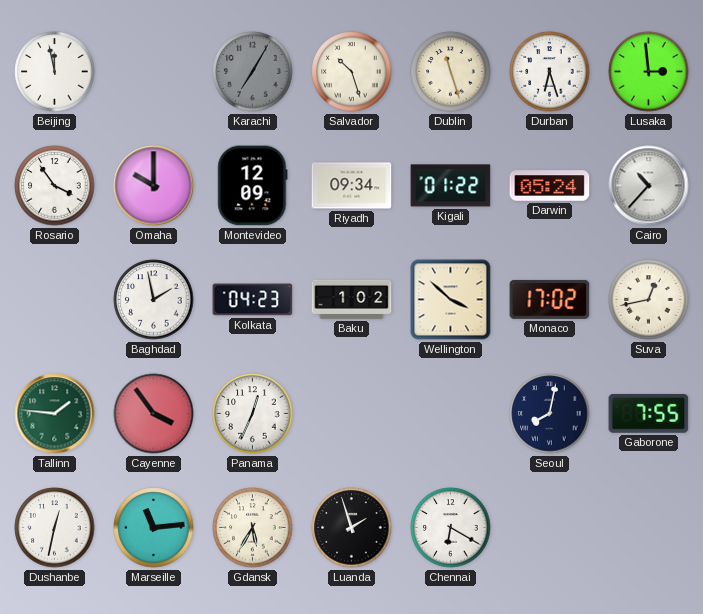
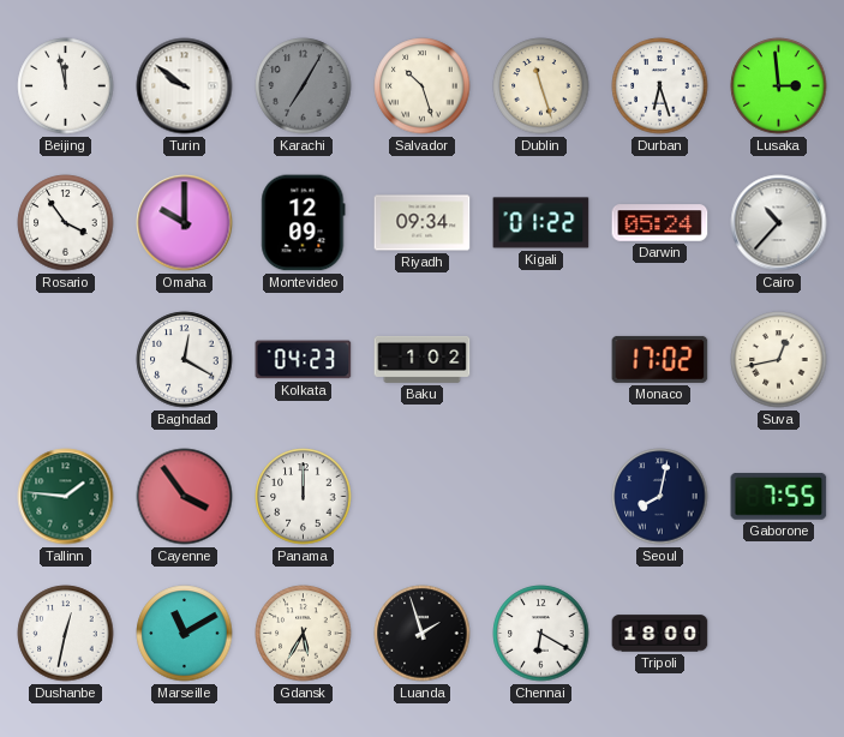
Turin: none -> 9:51
Baghdad: 1:58 -> 12:20
Wellington: 3:52 -> none
Panama: 12:34 -> 12:00
Marseille: 11:14 -> 11:10
Tripoli: none -> 18:00
